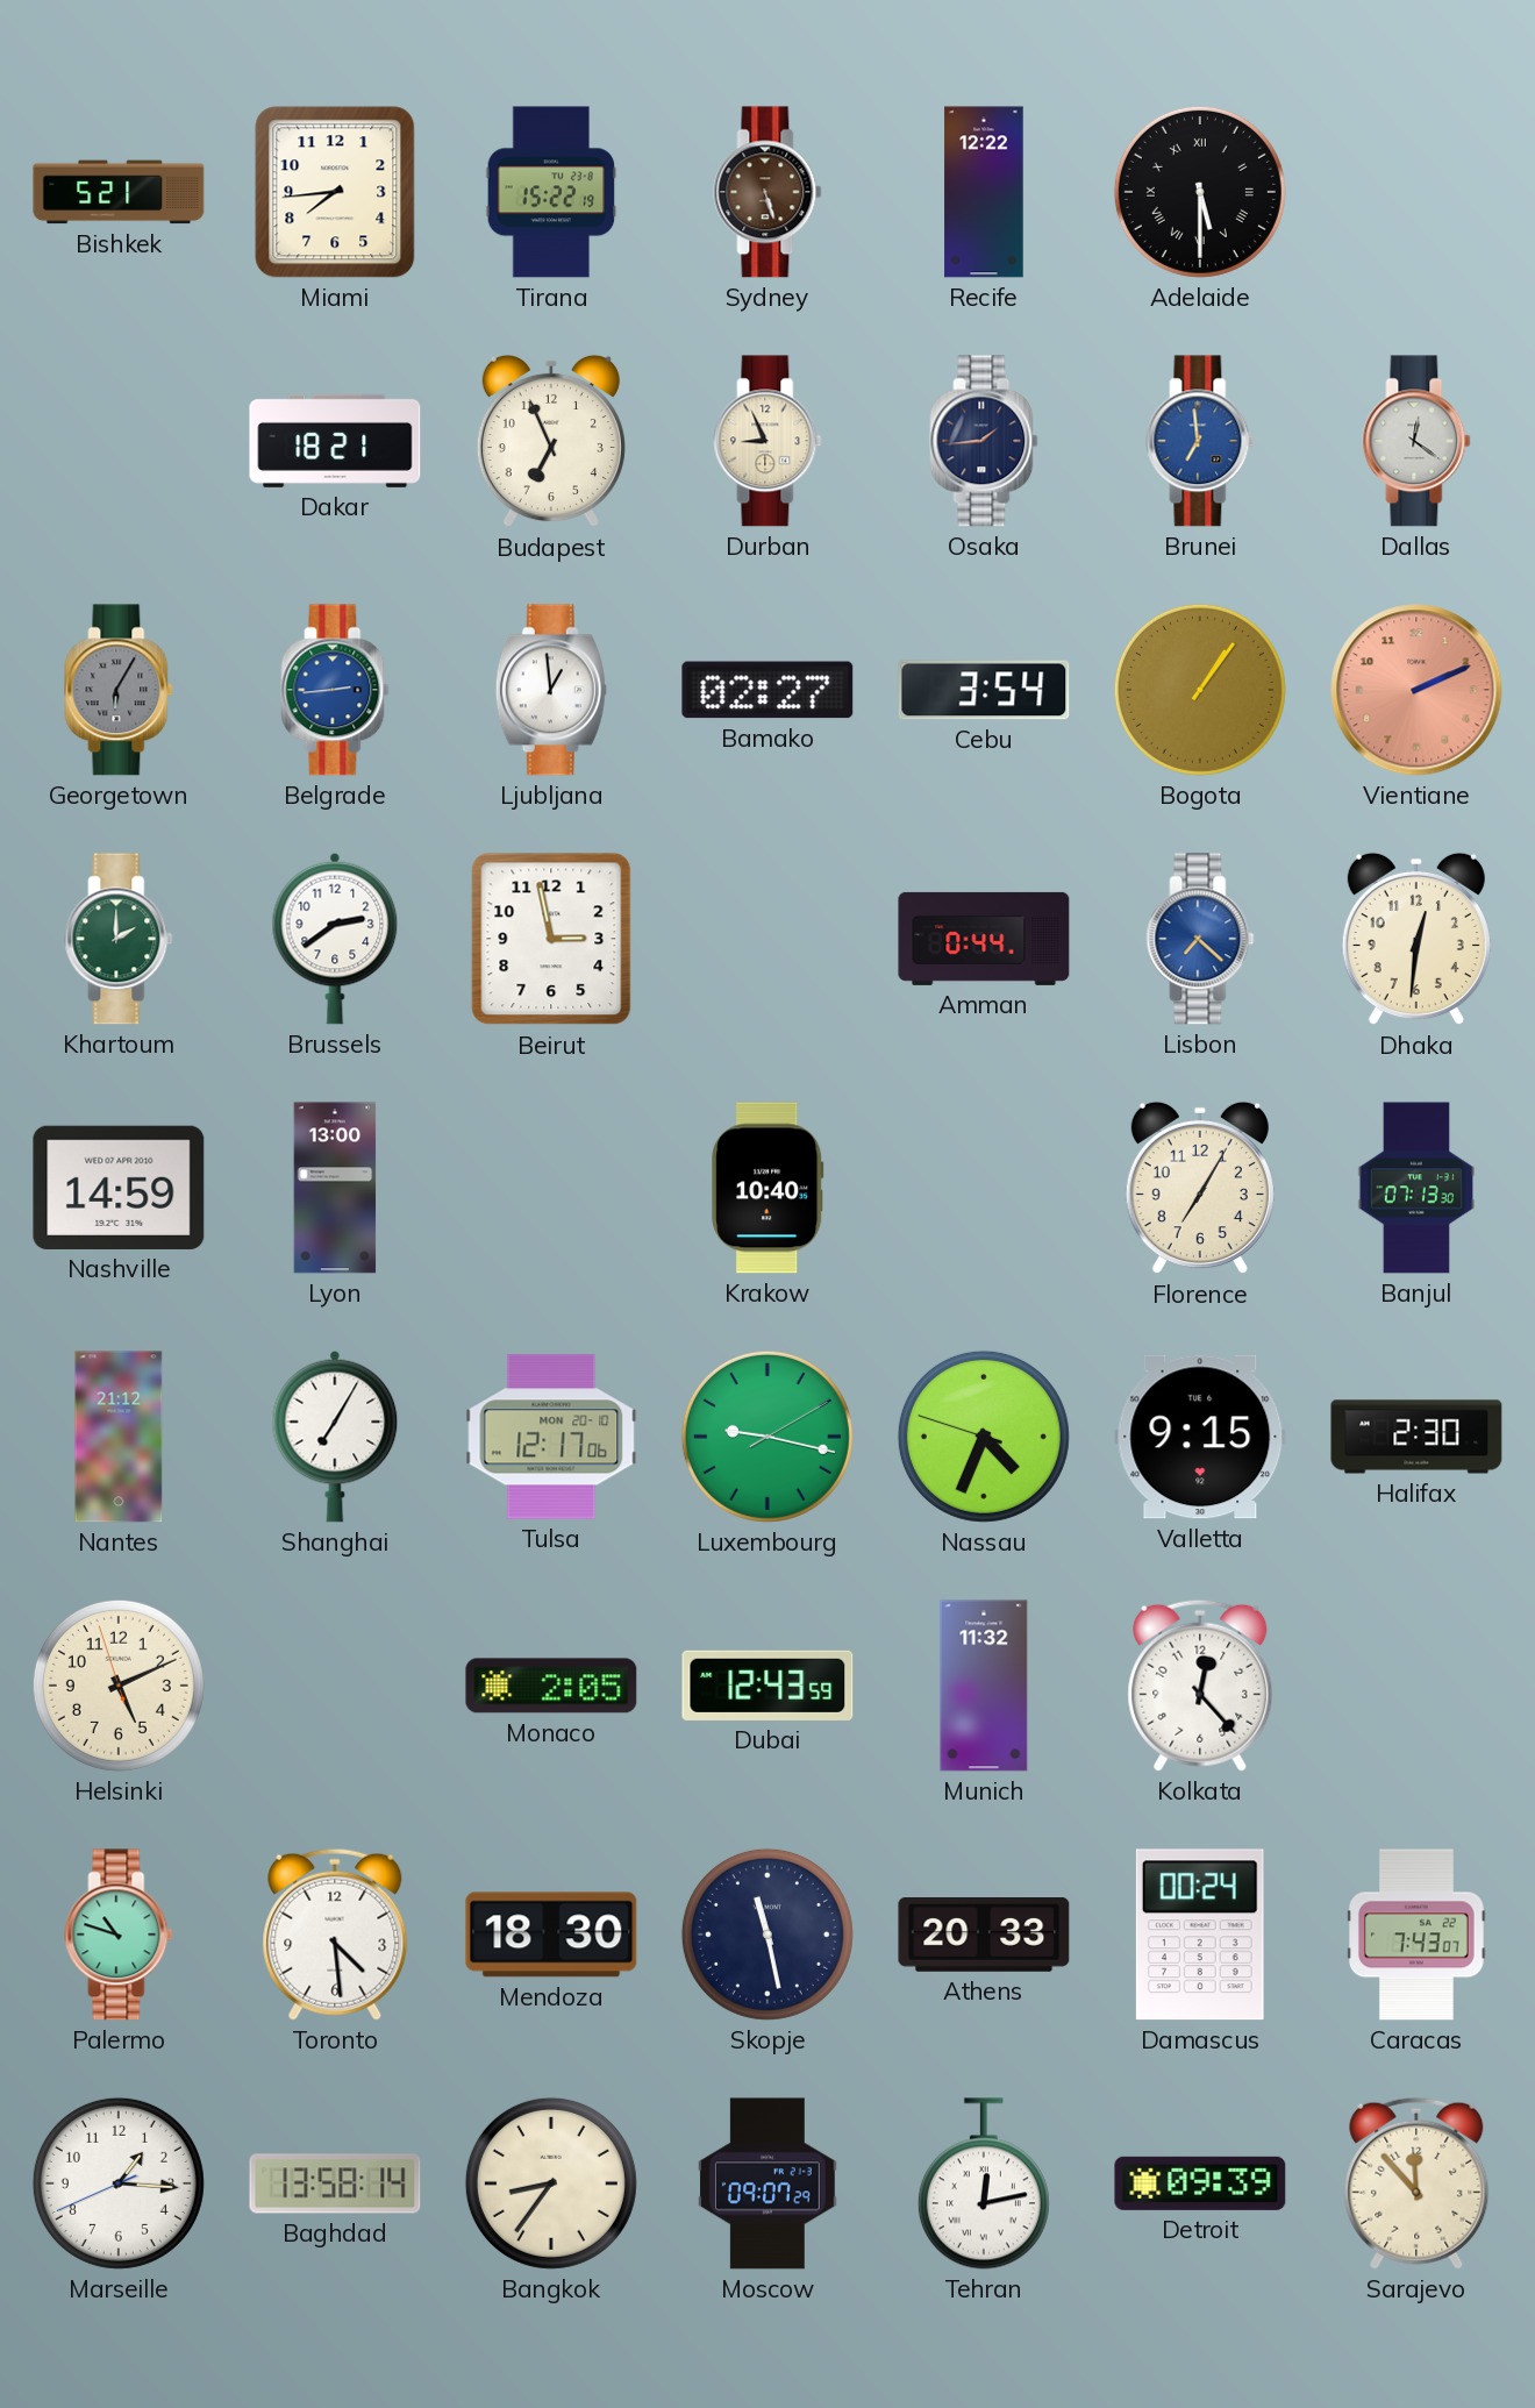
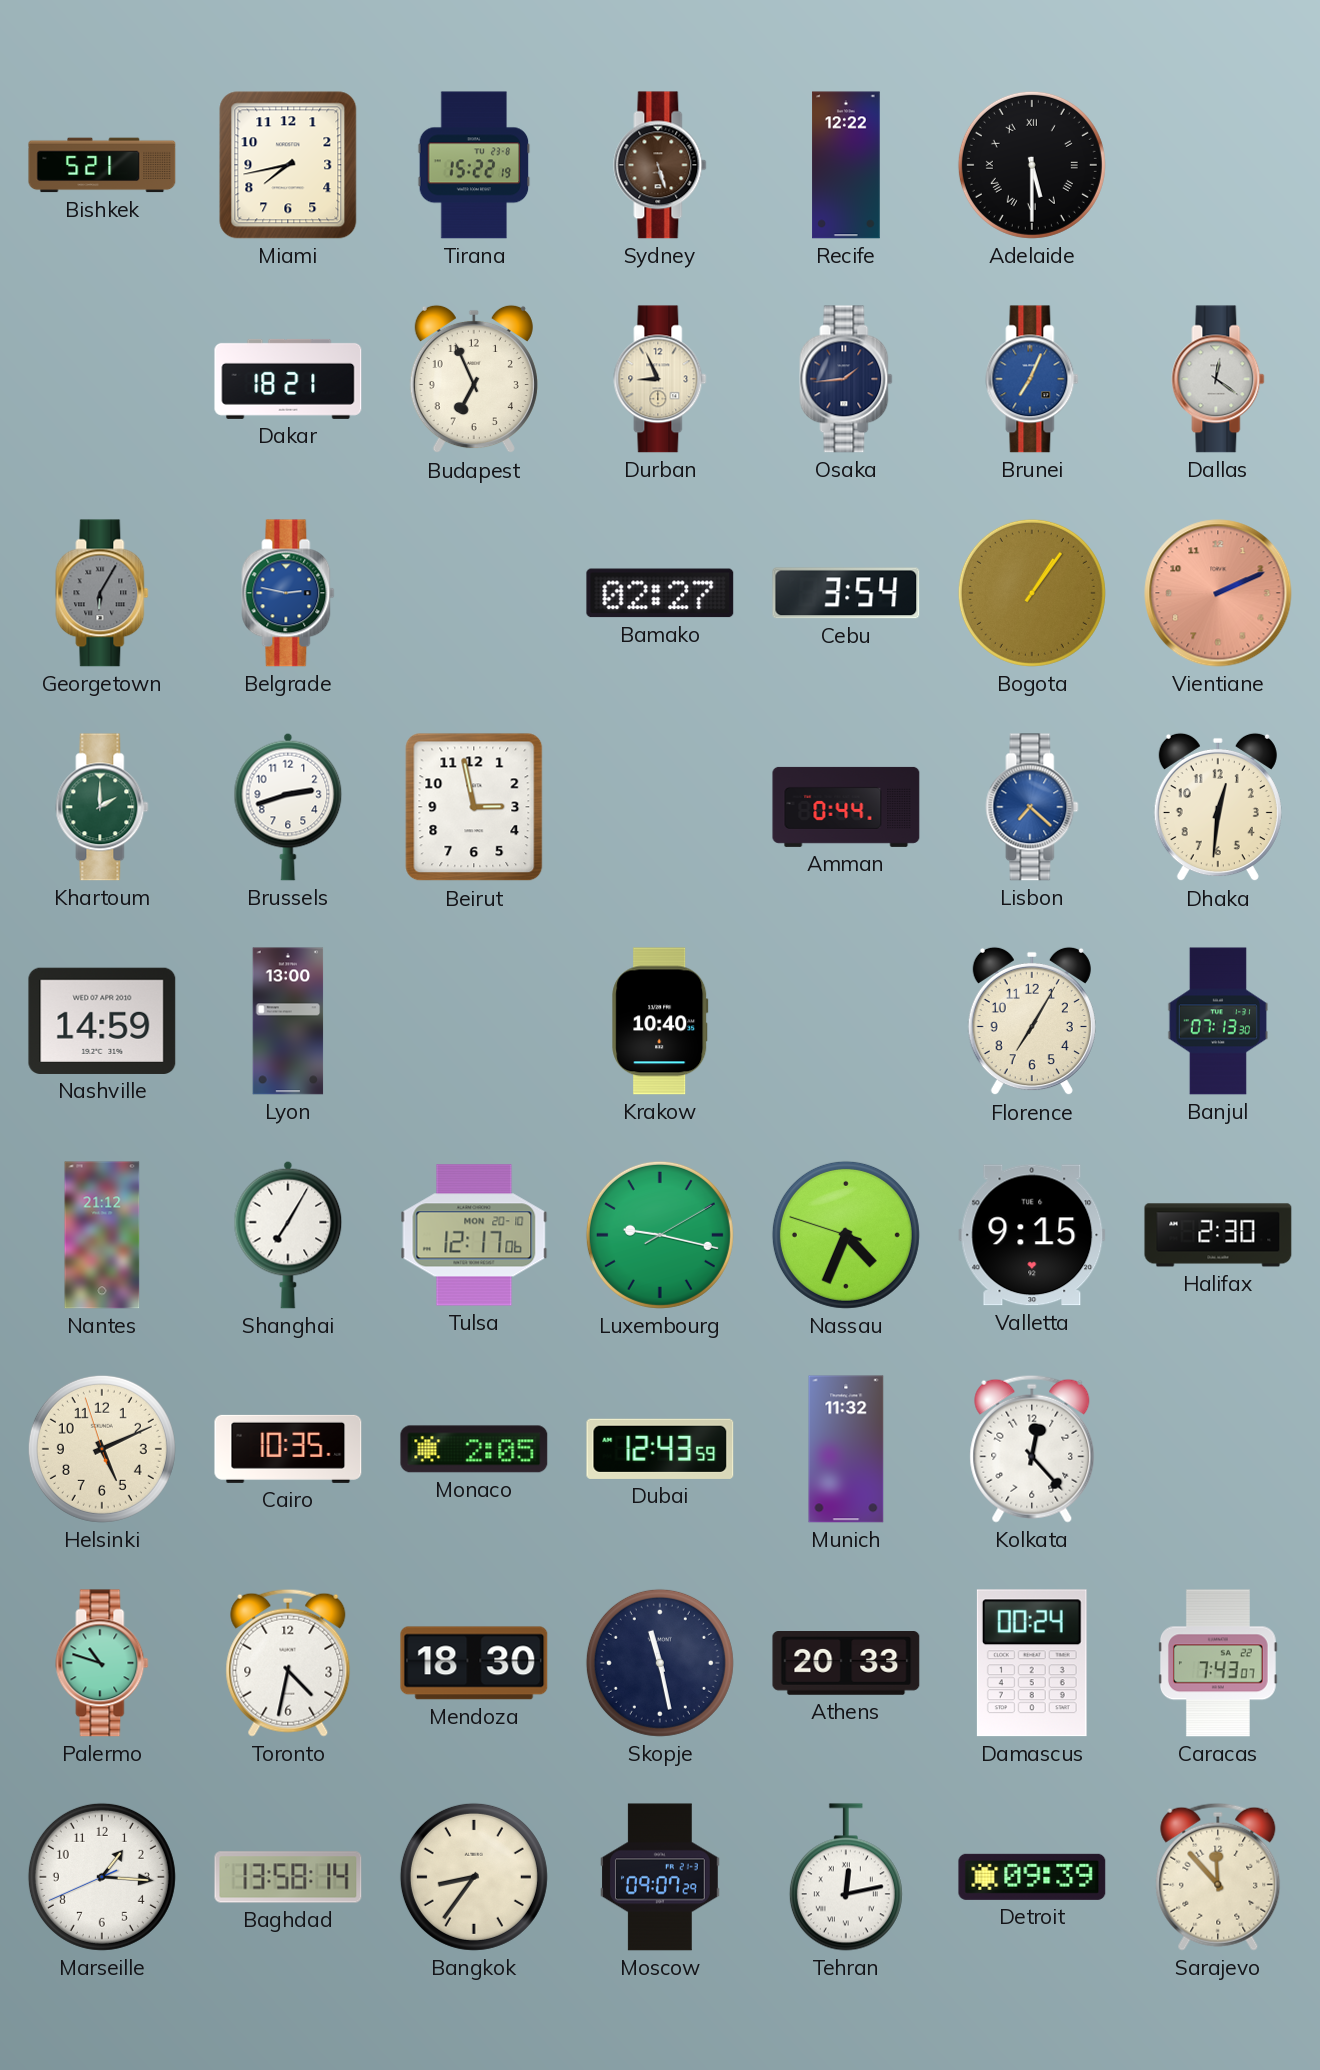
Miami: 7:44 -> 7:43
Brunei: 6:59 -> 7:04
Belgrade: 2:44 -> 2:47
Ljubljana: 12:59 -> none
Brussels: 2:39 -> 2:42
Cairo: none -> 10:35
Toronto: 4:29 -> 4:32
